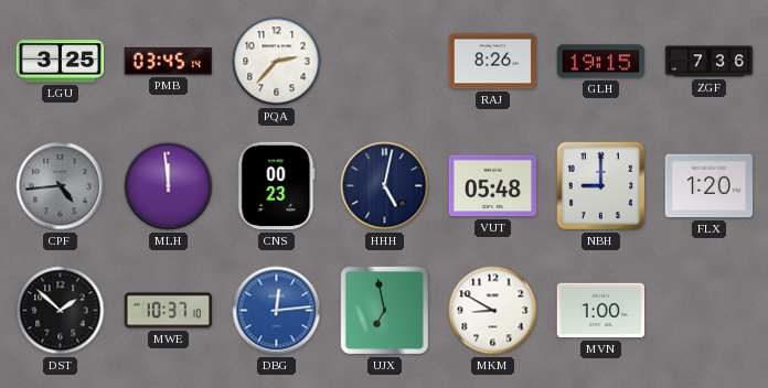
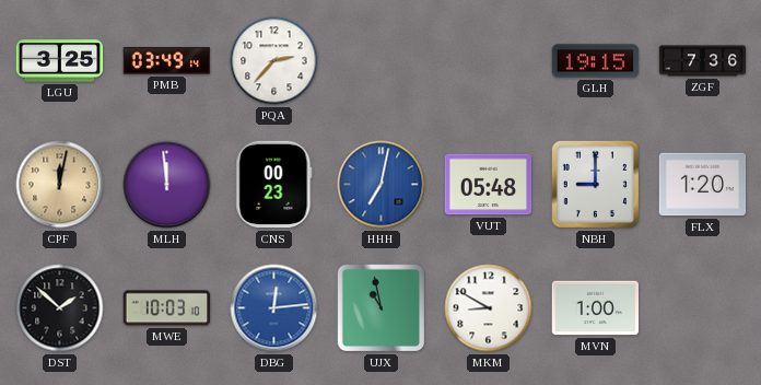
PMB: 03:45 -> 03:49
RAJ: 8:26 -> none
CPF: 4:44 -> 12:02
CPF dial: grey -> champagne
HHH: 5:02 -> 7:02
HHH dial: navy -> blue
MWE: 10:37 -> 10:03
UJX: 6:58 -> 10:58
